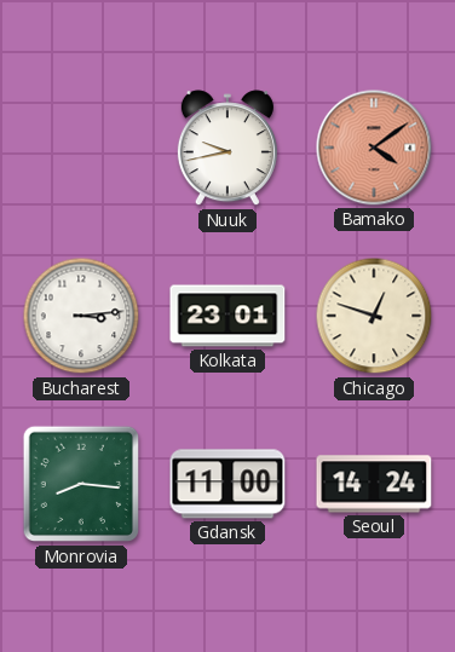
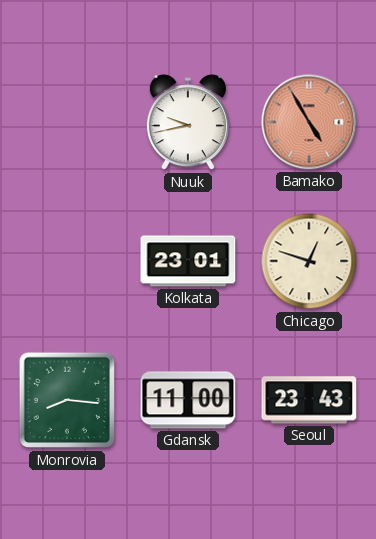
Bamako: 4:09 -> 4:55
Bucharest: 3:14 -> none
Seoul: 14:24 -> 23:43
